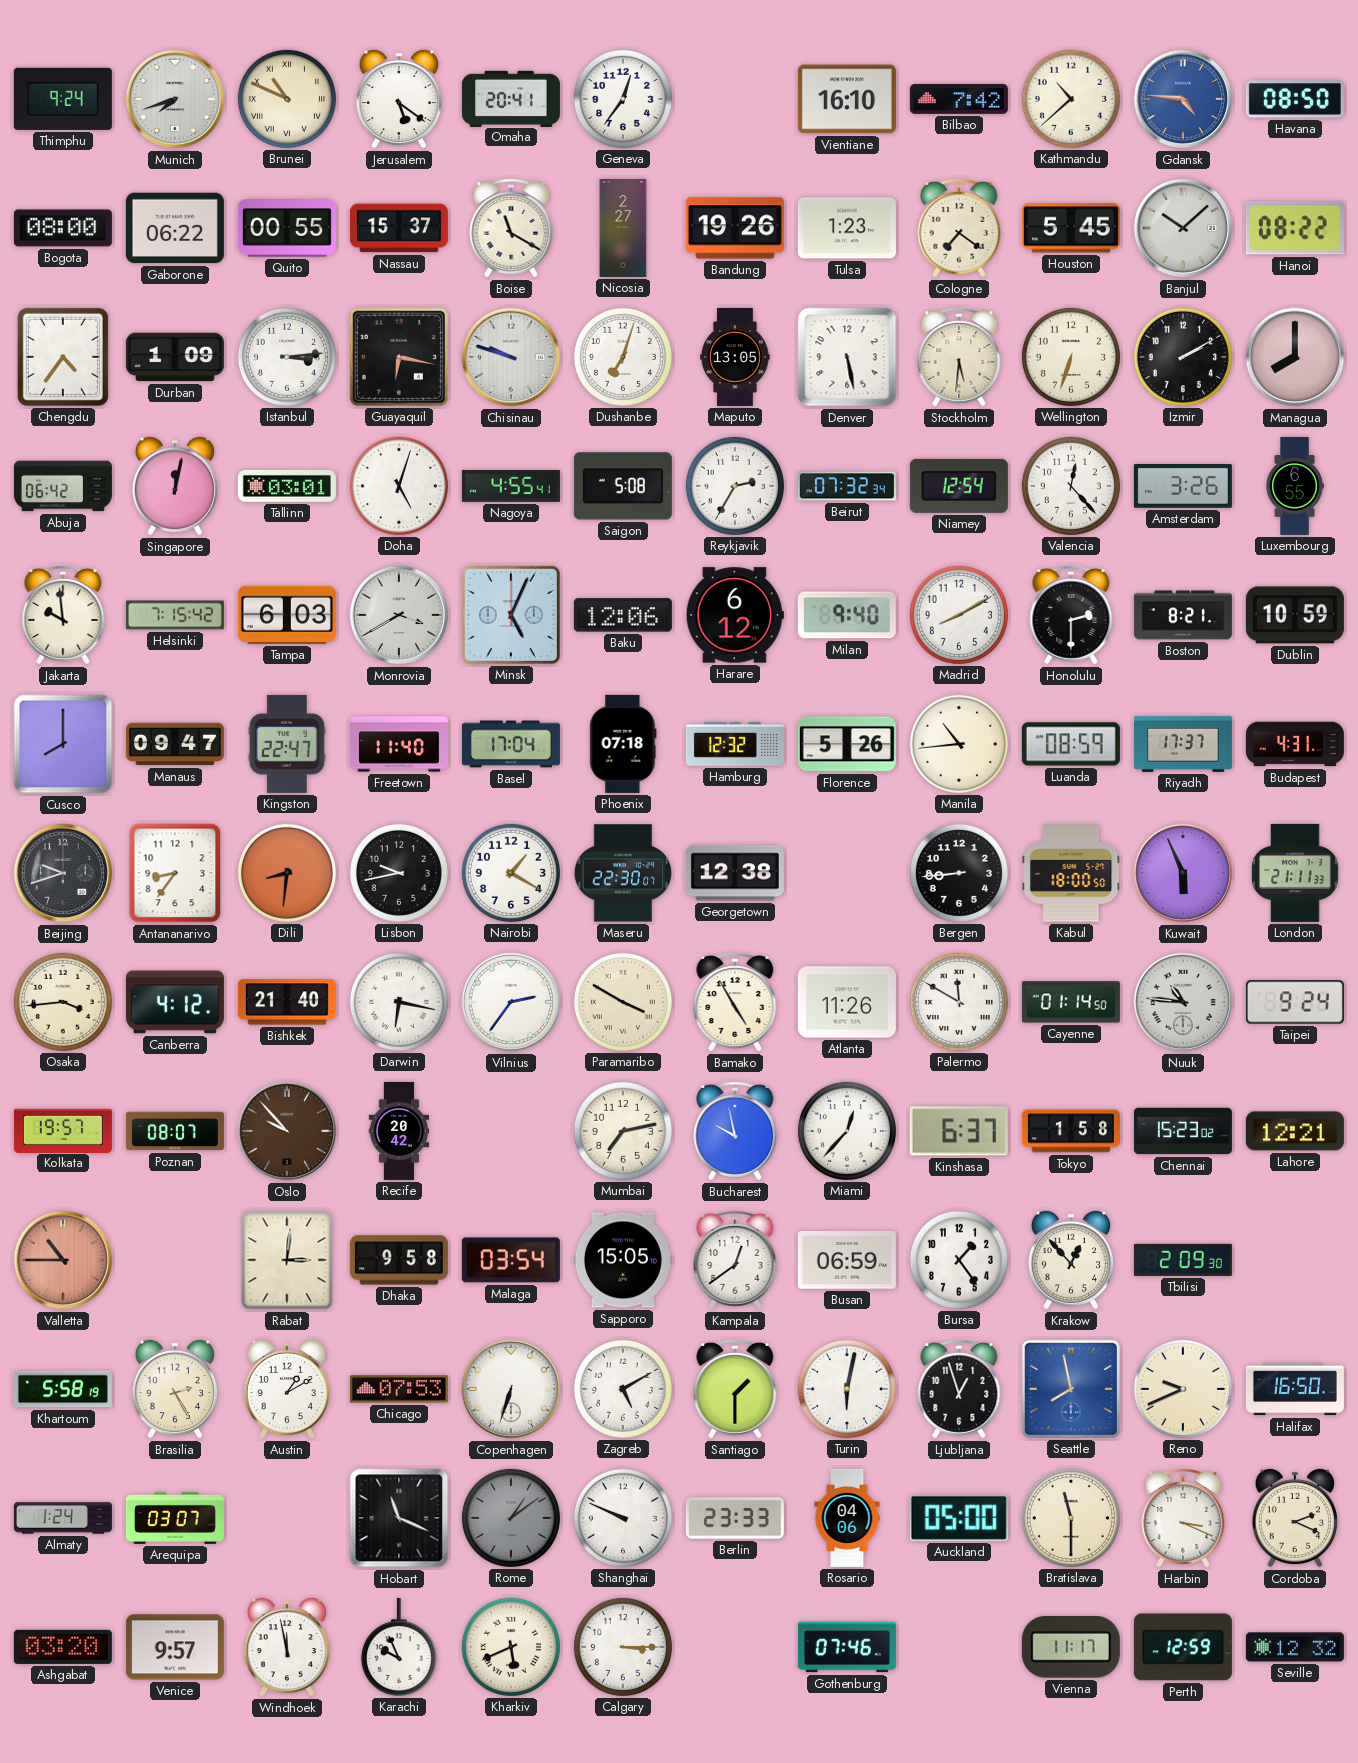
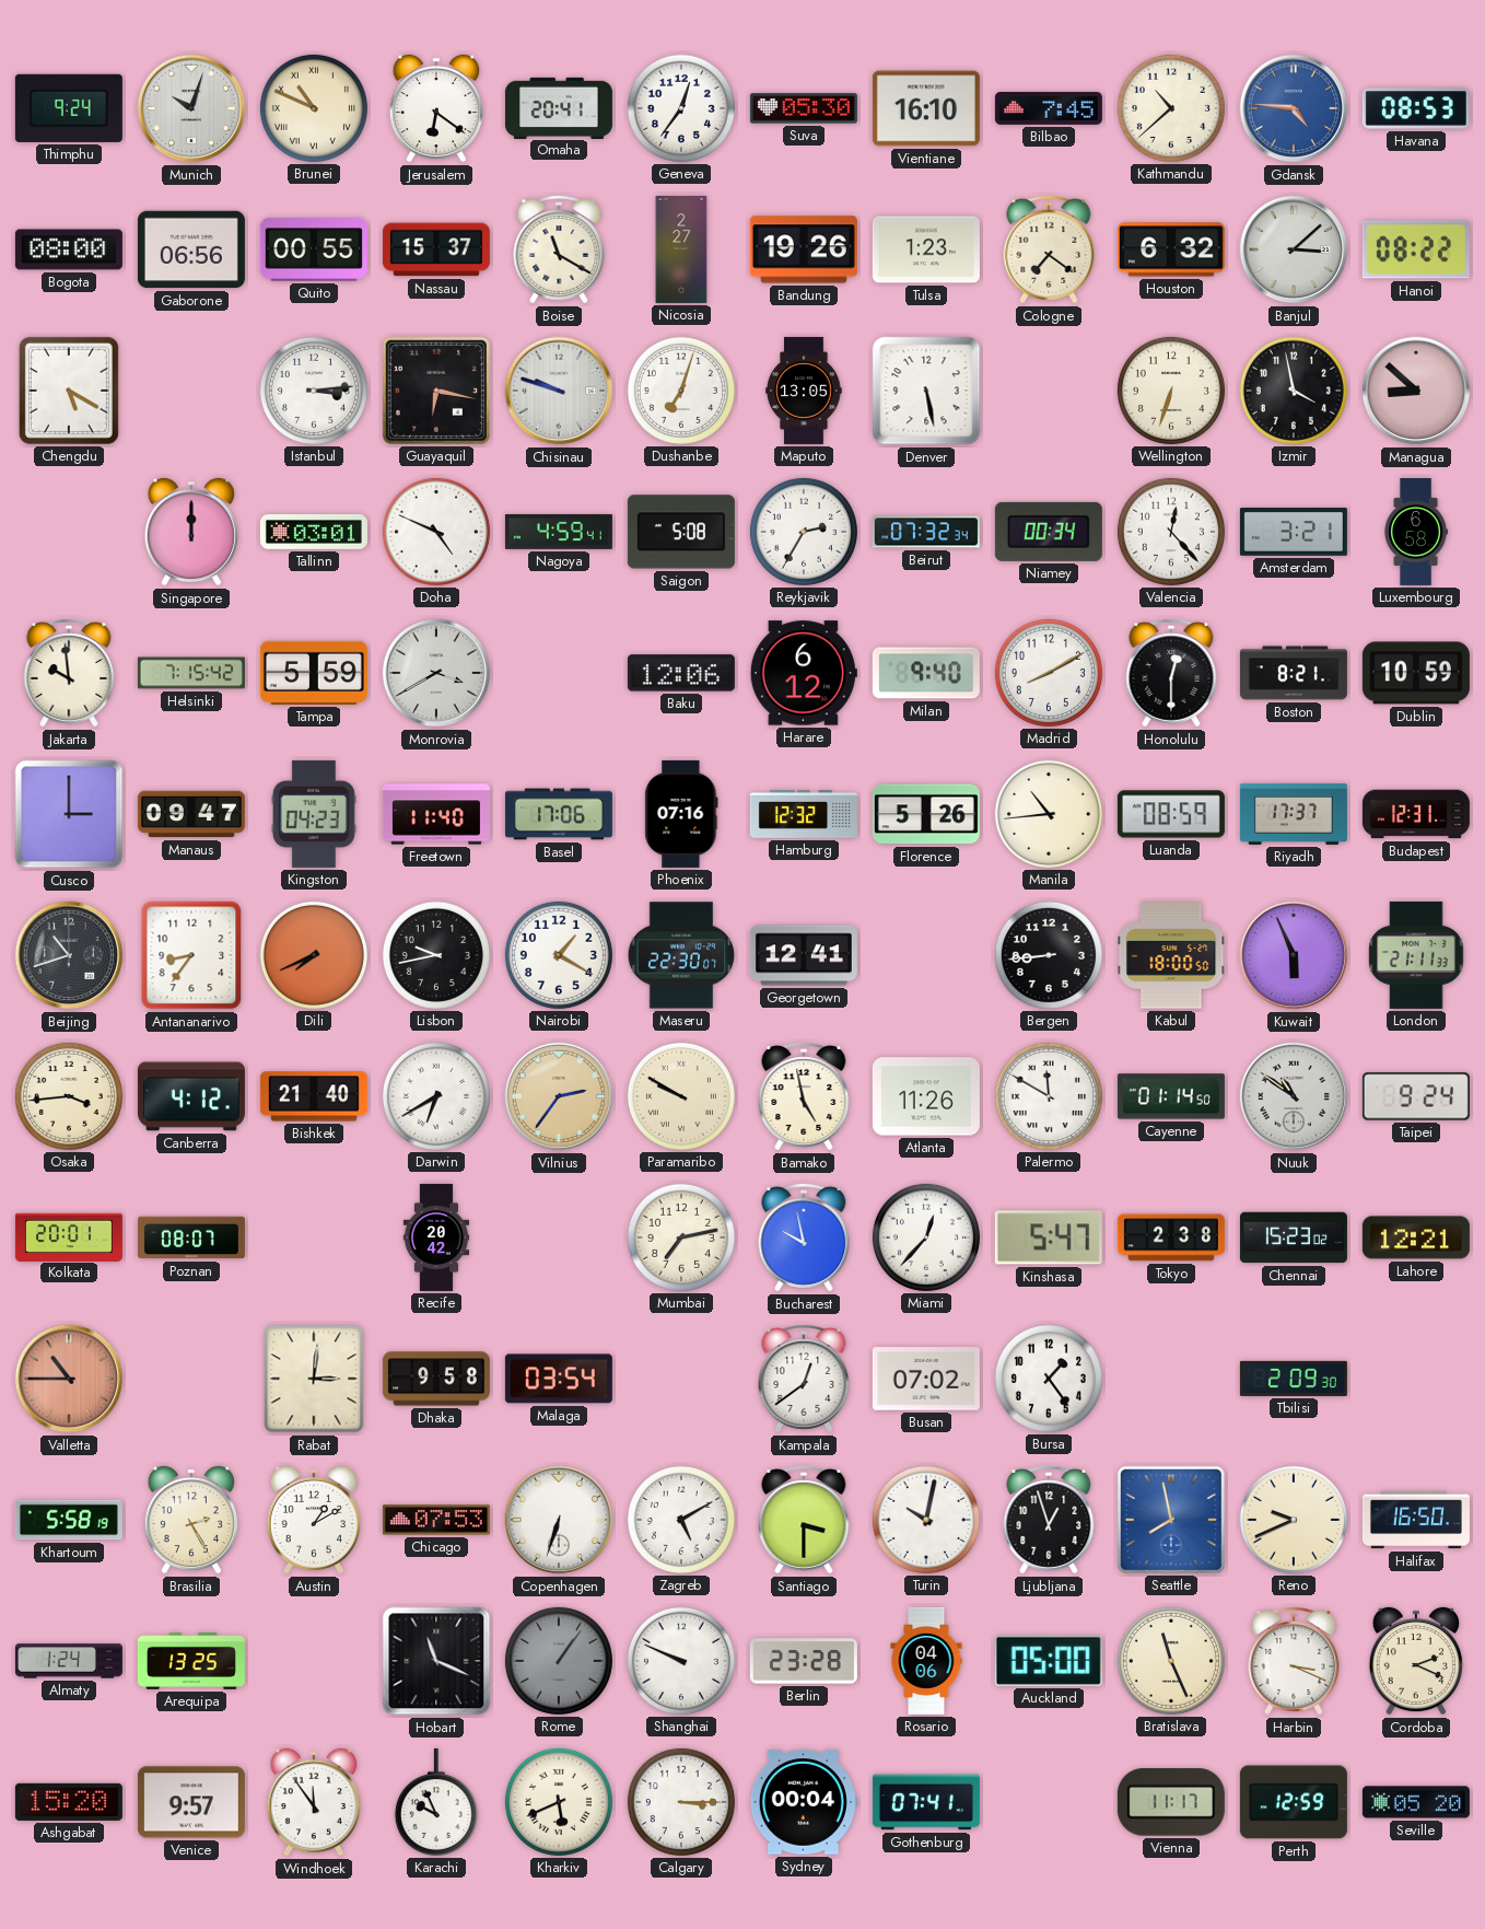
Munich: 7:42 -> 10:03
Jerusalem: 5:21 -> 6:21
Suva: none -> 05:30
Bilbao: 7:42 -> 7:45
Havana: 08:50 -> 08:53
Gaborone: 06:22 -> 06:56
Houston: 5:45 -> 6:32
Banjul: 10:08 -> 3:08
Chengdu: 4:36 -> 5:20
Durban: 1:09 -> none
Stockholm: 5:31 -> none
Izmir: 2:10 -> 3:58
Managua: 8:00 -> 8:52
Abuja: 06:42 -> none
Singapore: 12:02 -> 12:00
Doha: 5:03 -> 4:49
Nagoya: 4:55 -> 4:59
Niamey: 12:54 -> 00:34
Amsterdam: 3:26 -> 3:21
Luxembourg: 6:55 -> 6:58
Tampa: 6:03 -> 5:59
Minsk: 5:04 -> none
Honolulu: 2:30 -> 12:30
Cusco: 8:00 -> 3:00
Kingston: 22:47 -> 04:23
Basel: 17:04 -> 17:06
Phoenix: 07:18 -> 07:16
Budapest: 4:31 -> 12:31
Beijing: 9:42 -> 10:42
Dili: 8:31 -> 7:41
Georgetown: 12:38 -> 12:41
Darwin: 6:17 -> 6:40
Vilnius dial: white -> champagne
Paramaribo: 3:50 -> 9:50
Bamako: 4:55 -> 4:58
Nuuk: 10:46 -> 10:51
Kolkata: 19:57 -> 20:01
Oslo: 9:53 -> none
Kinshasa: 6:37 -> 5:47
Tokyo: 1:58 -> 2:38
Sapporo: 15:05 -> none
Busan: 06:59 -> 07:02
Krakow: 12:53 -> none
Santiago: 1:30 -> 3:30
Turin: 6:02 -> 10:02
Arequipa: 03:07 -> 13:25
Rome: 1:09 -> 1:06
Berlin: 23:33 -> 23:28
Bratislava: 11:30 -> 11:26
Ashgabat: 03:20 -> 15:20
Windhoek: 11:58 -> 11:54
Sydney: none -> 00:04
Gothenburg: 07:46 -> 07:41
Seville: 12:32 -> 05:20
